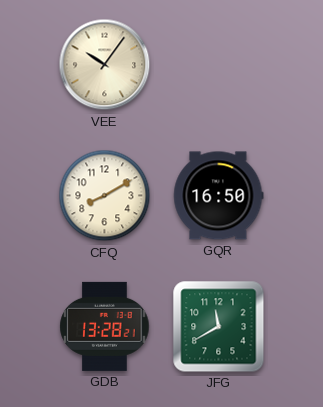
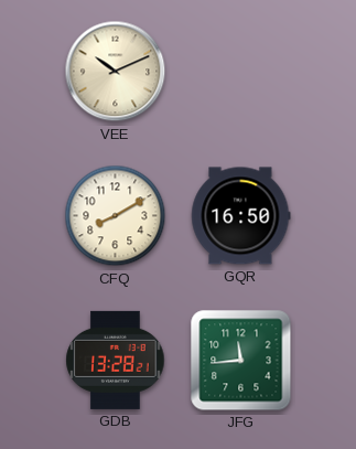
VEE: 10:06 -> 10:11
JFG: 11:40 -> 11:44
